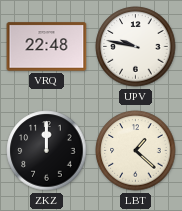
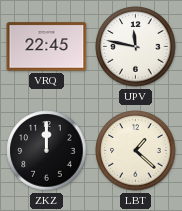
VRQ: 22:48 -> 22:45
UPV: 9:47 -> 11:47
